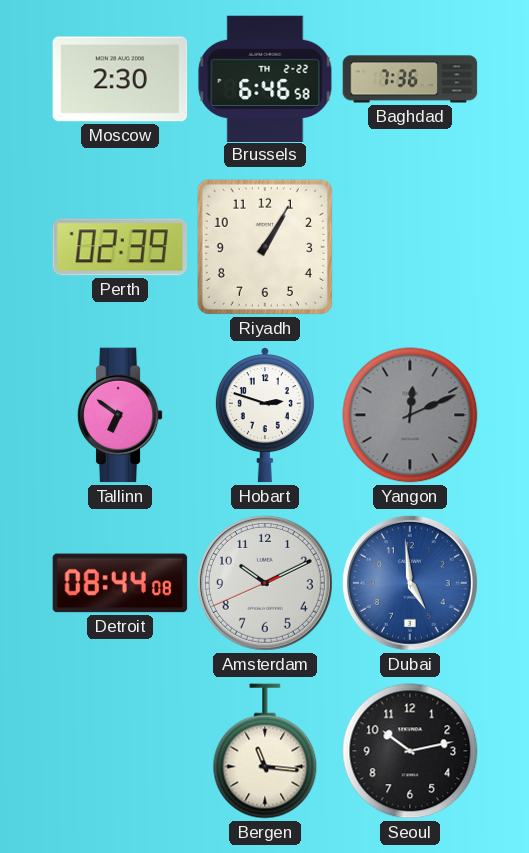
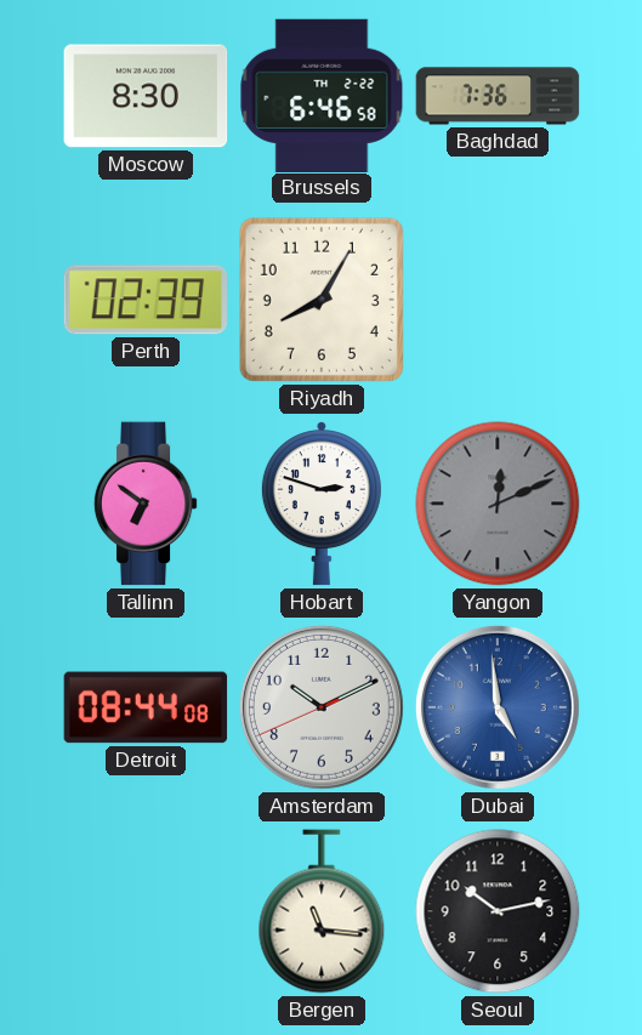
Moscow: 2:30 -> 8:30
Riyadh: 1:05 -> 8:05
